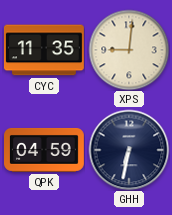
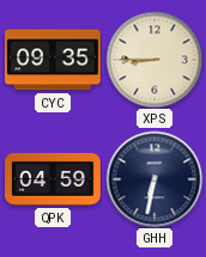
CYC: 11:35 -> 09:35
XPS: 9:01 -> 8:45
